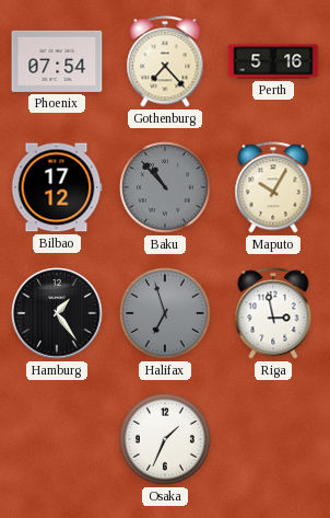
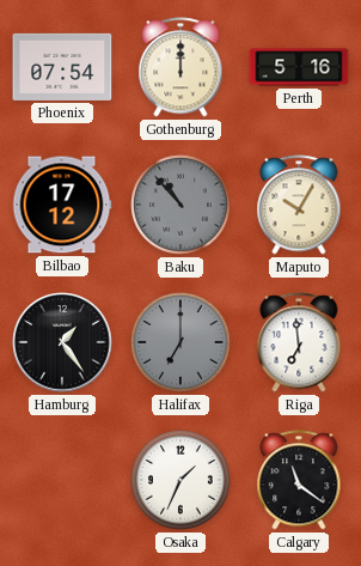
Gothenburg: 7:23 -> 12:00
Halifax: 6:57 -> 7:00
Riga: 2:58 -> 6:59
Calgary: none -> 11:21
